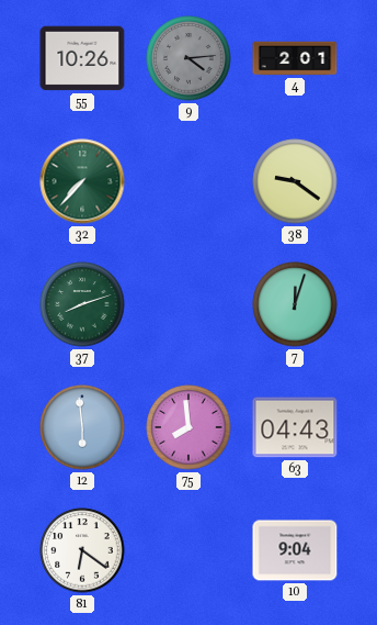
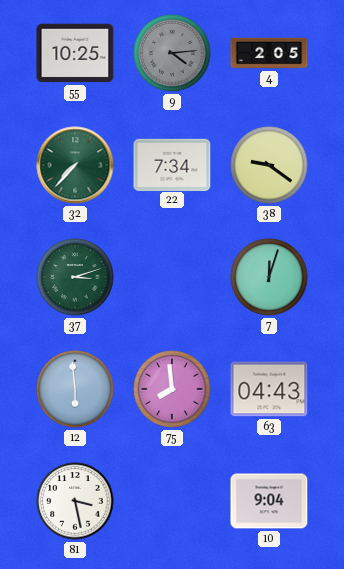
55: 10:26 -> 10:25
4: 2:01 -> 2:05
22: none -> 7:34
37: 8:12 -> 3:12
81: 6:21 -> 3:28
